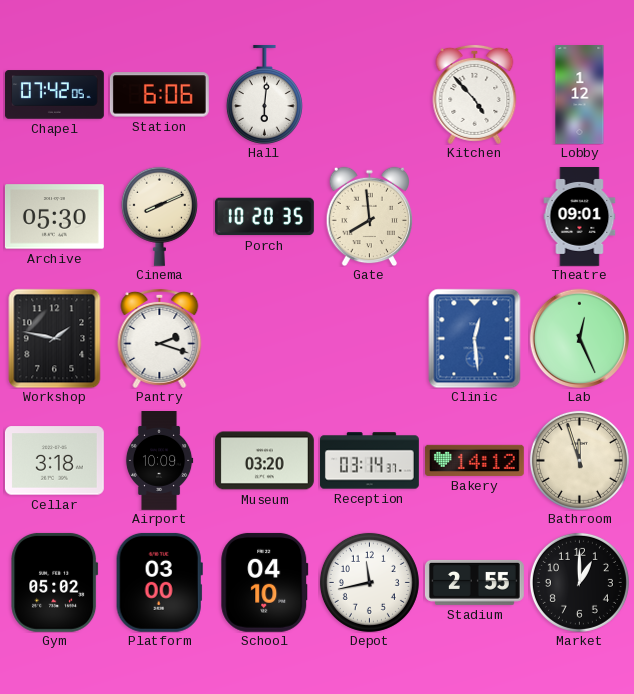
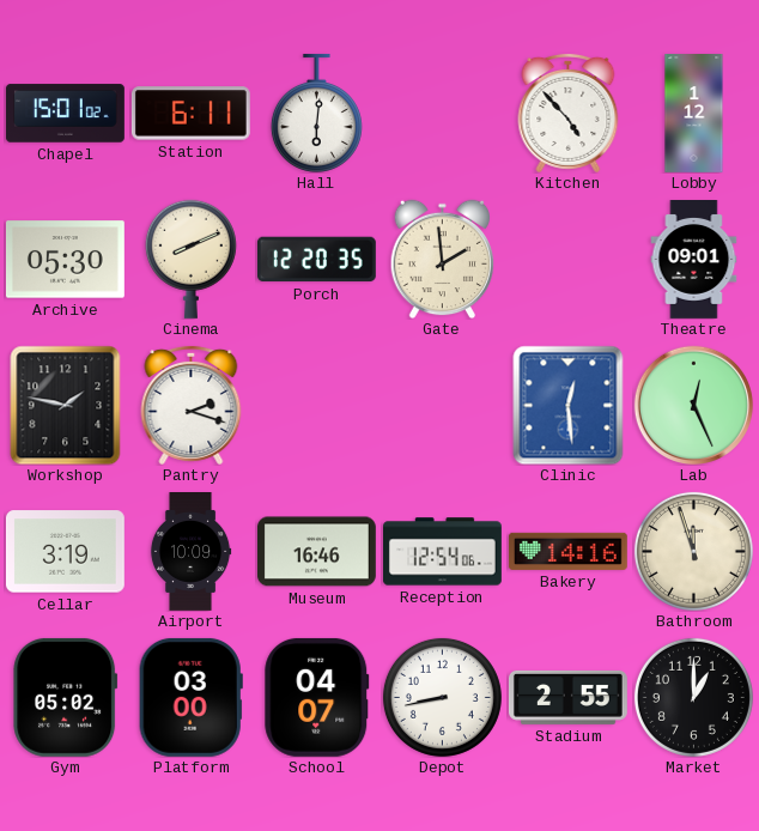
Chapel: 07:42 -> 15:01
Station: 6:06 -> 6:11
Porch: 10:20 -> 12:20
Gate: 7:59 -> 1:59
Cellar: 3:18 -> 3:19
Museum: 03:20 -> 16:46
Reception: 03:14 -> 12:54
Bakery: 14:12 -> 14:16
School: 04:10 -> 04:07
Depot: 11:43 -> 8:43
